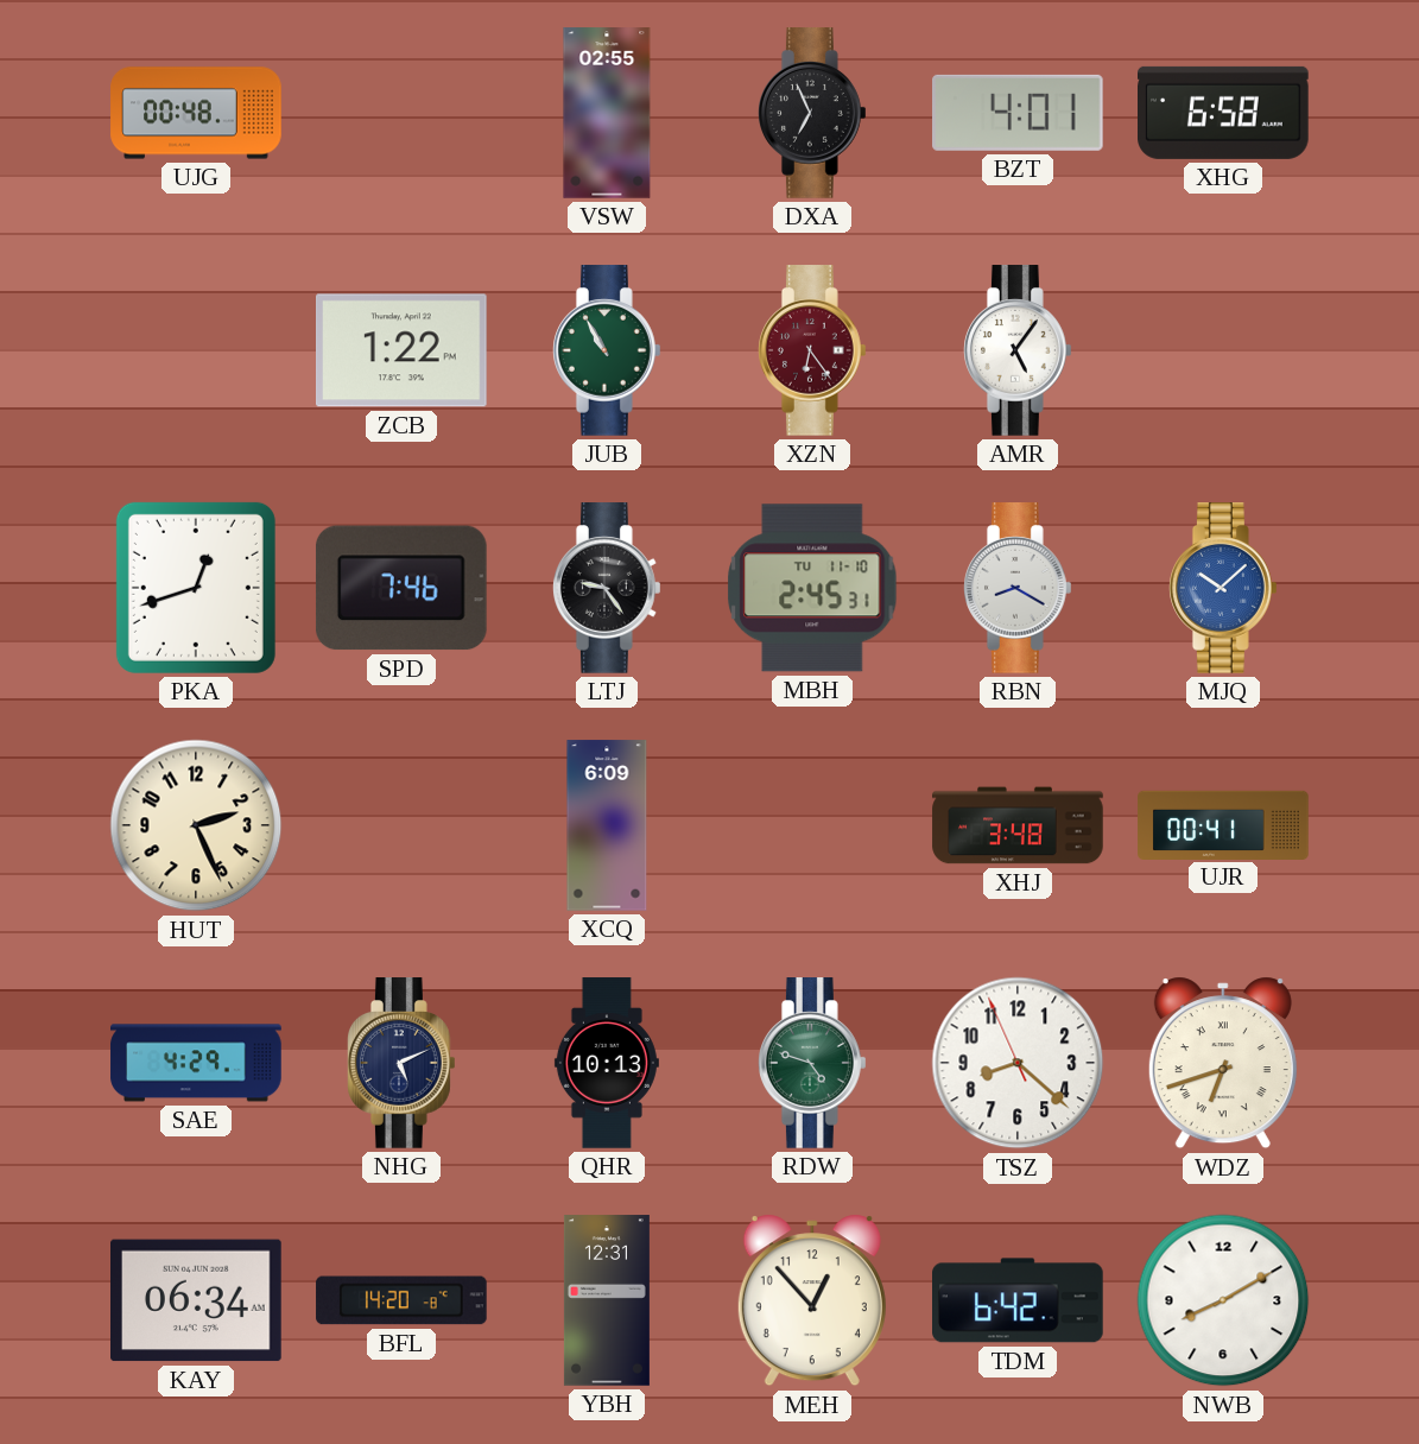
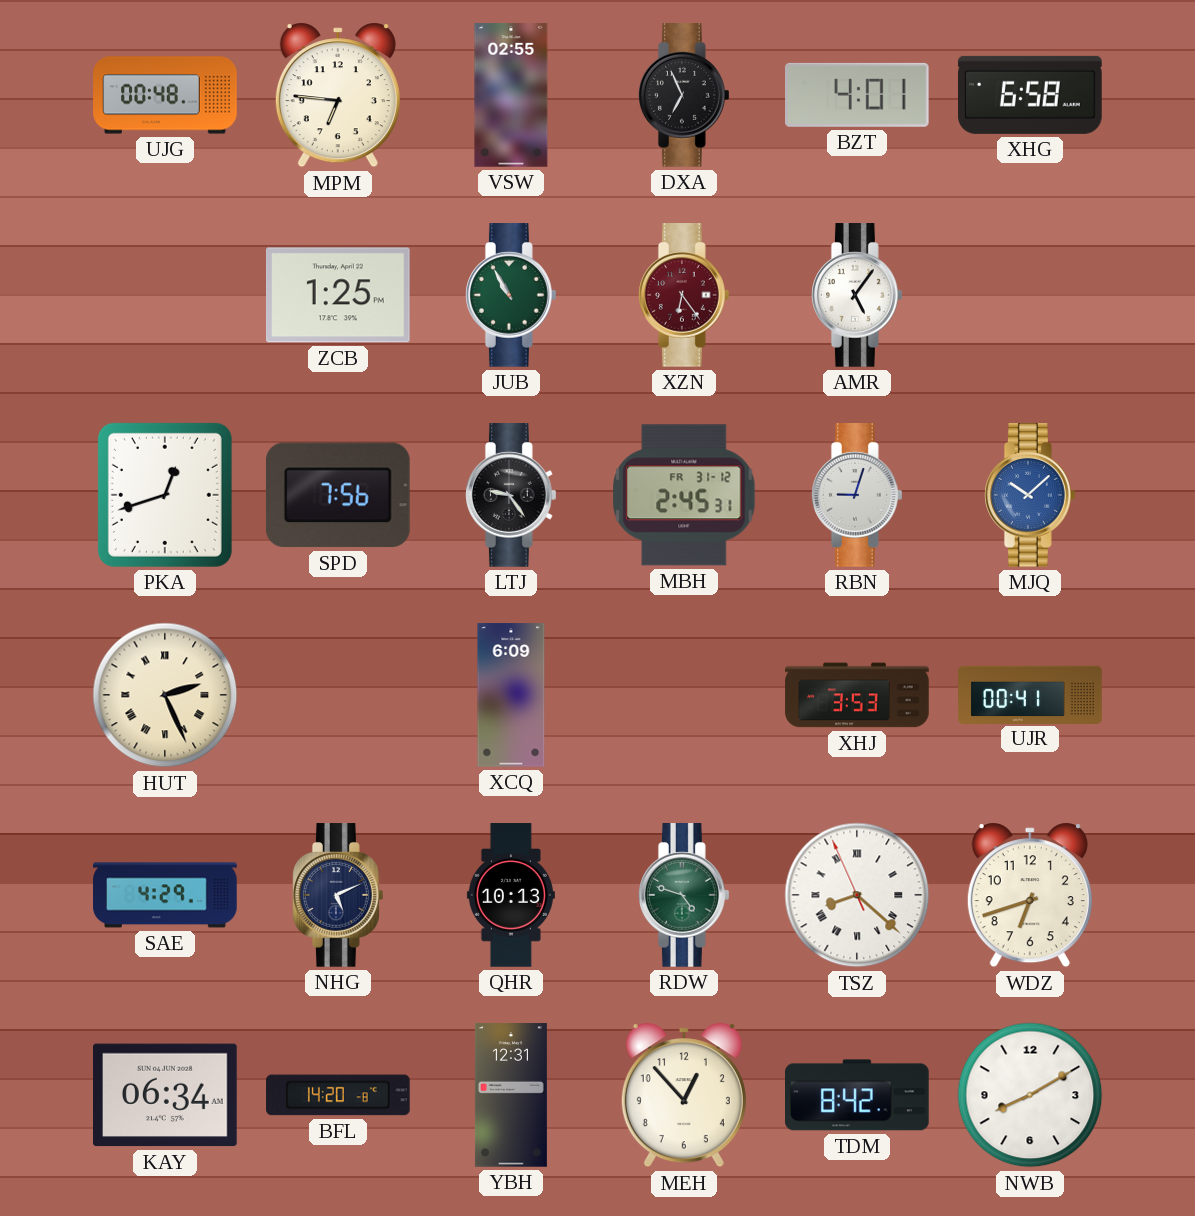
MPM: none -> 6:46
ZCB: 1:22 -> 1:25
SPD: 7:46 -> 7:56
MBH date: TU 11-10 -> FR 31-12
RBN: 8:20 -> 9:03
HUT numerals: Arabic -> Roman
XHJ: 3:48 -> 3:53
TSZ numerals: Arabic -> Roman
WDZ numerals: Roman -> Arabic
TDM: 6:42 -> 8:42
